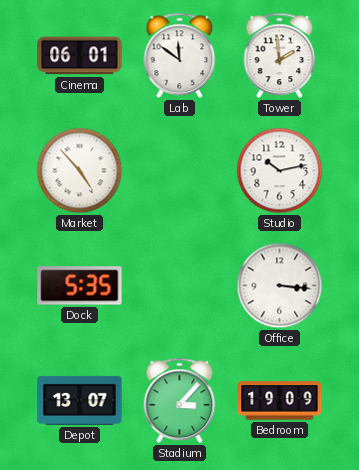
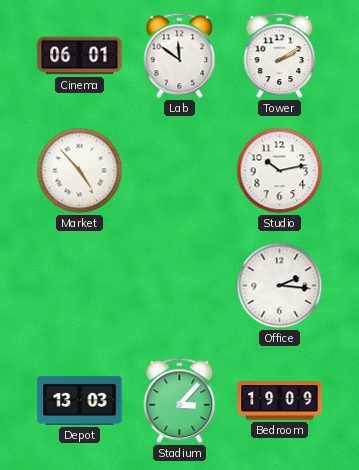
Tower: 1:59 -> 2:10
Dock: 5:35 -> none
Office: 3:16 -> 2:16
Depot: 13:07 -> 13:03
